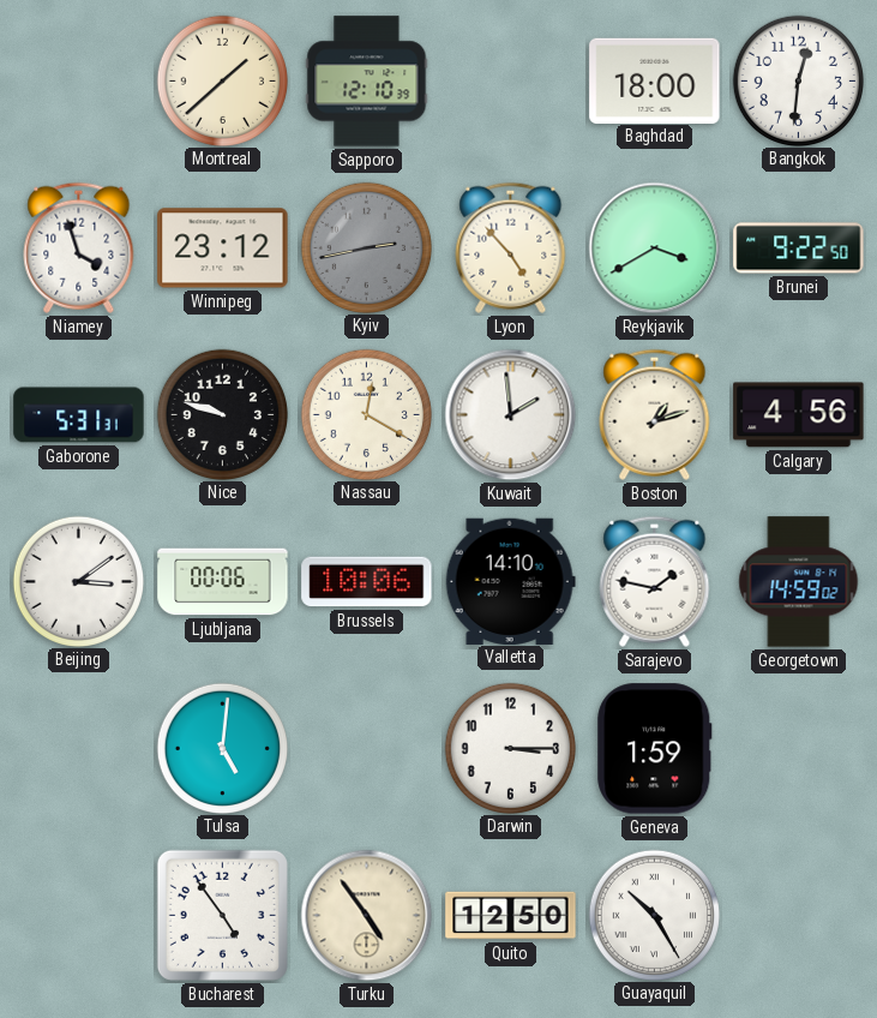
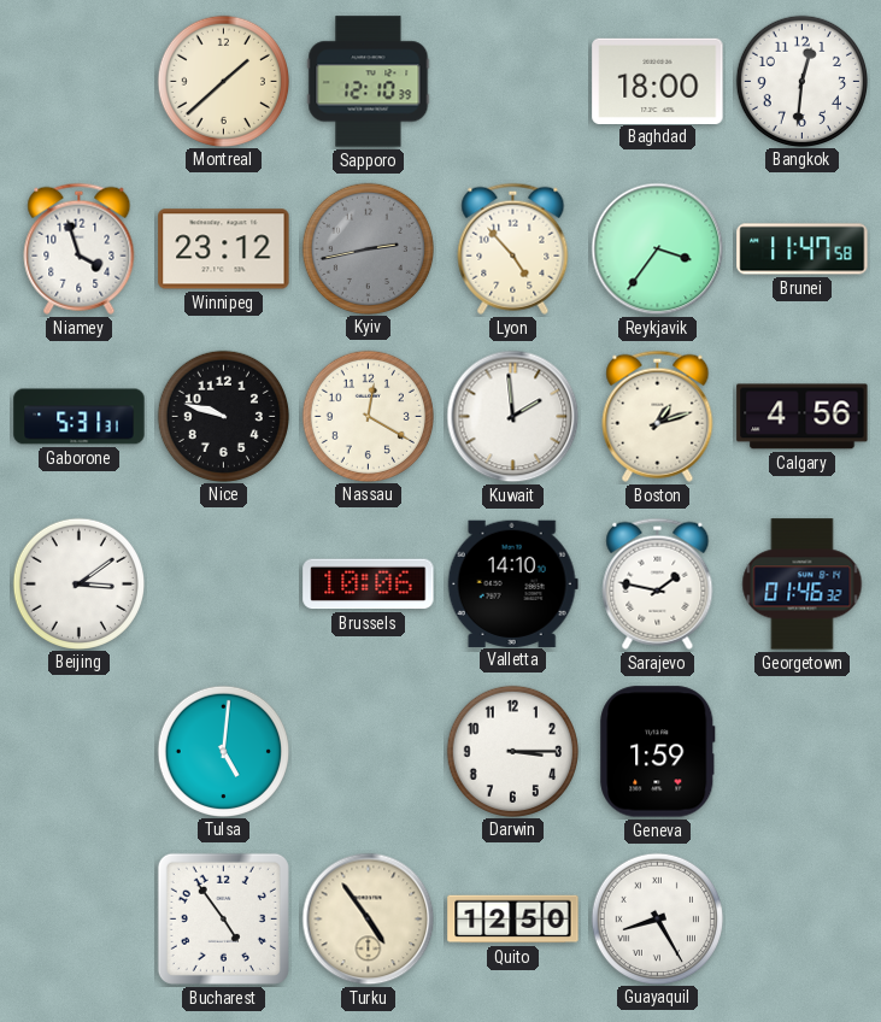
Reykjavik: 3:40 -> 3:36
Brunei: 9:22 -> 11:47
Ljubljana: 00:06 -> none
Georgetown: 14:59 -> 01:46
Guayaquil: 10:25 -> 8:25
